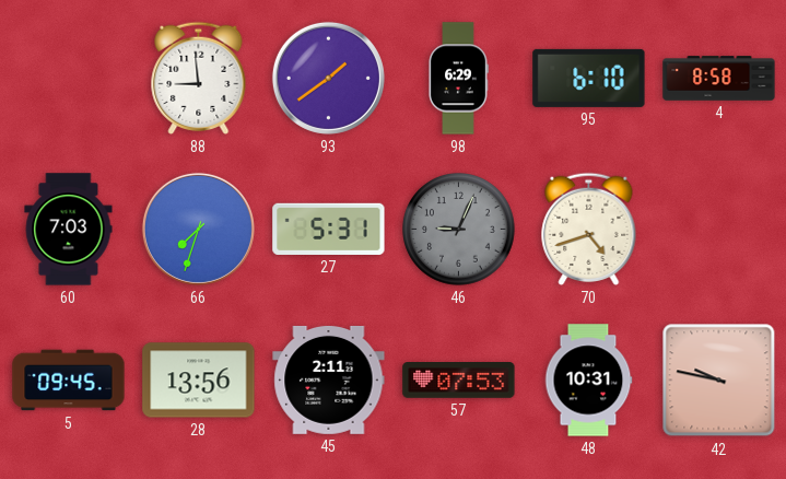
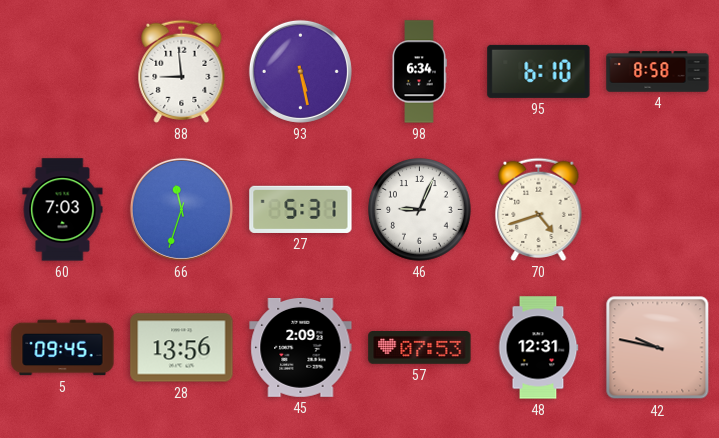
93: 1:39 -> 5:28
98: 6:29 -> 6:34
66: 7:33 -> 11:33
46 dial: grey -> white
45: 2:11 -> 2:09
48: 10:31 -> 12:31
